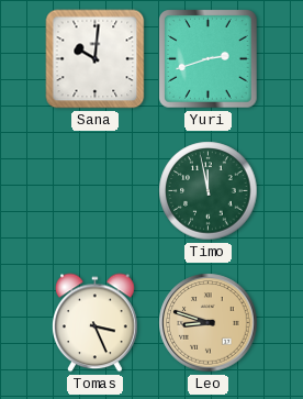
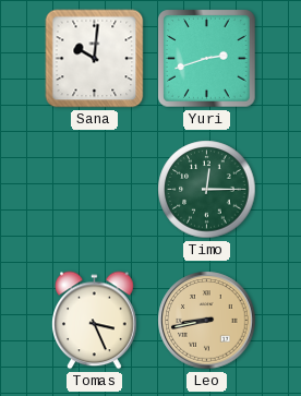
Timo: 11:58 -> 12:15
Leo: 8:48 -> 8:43
